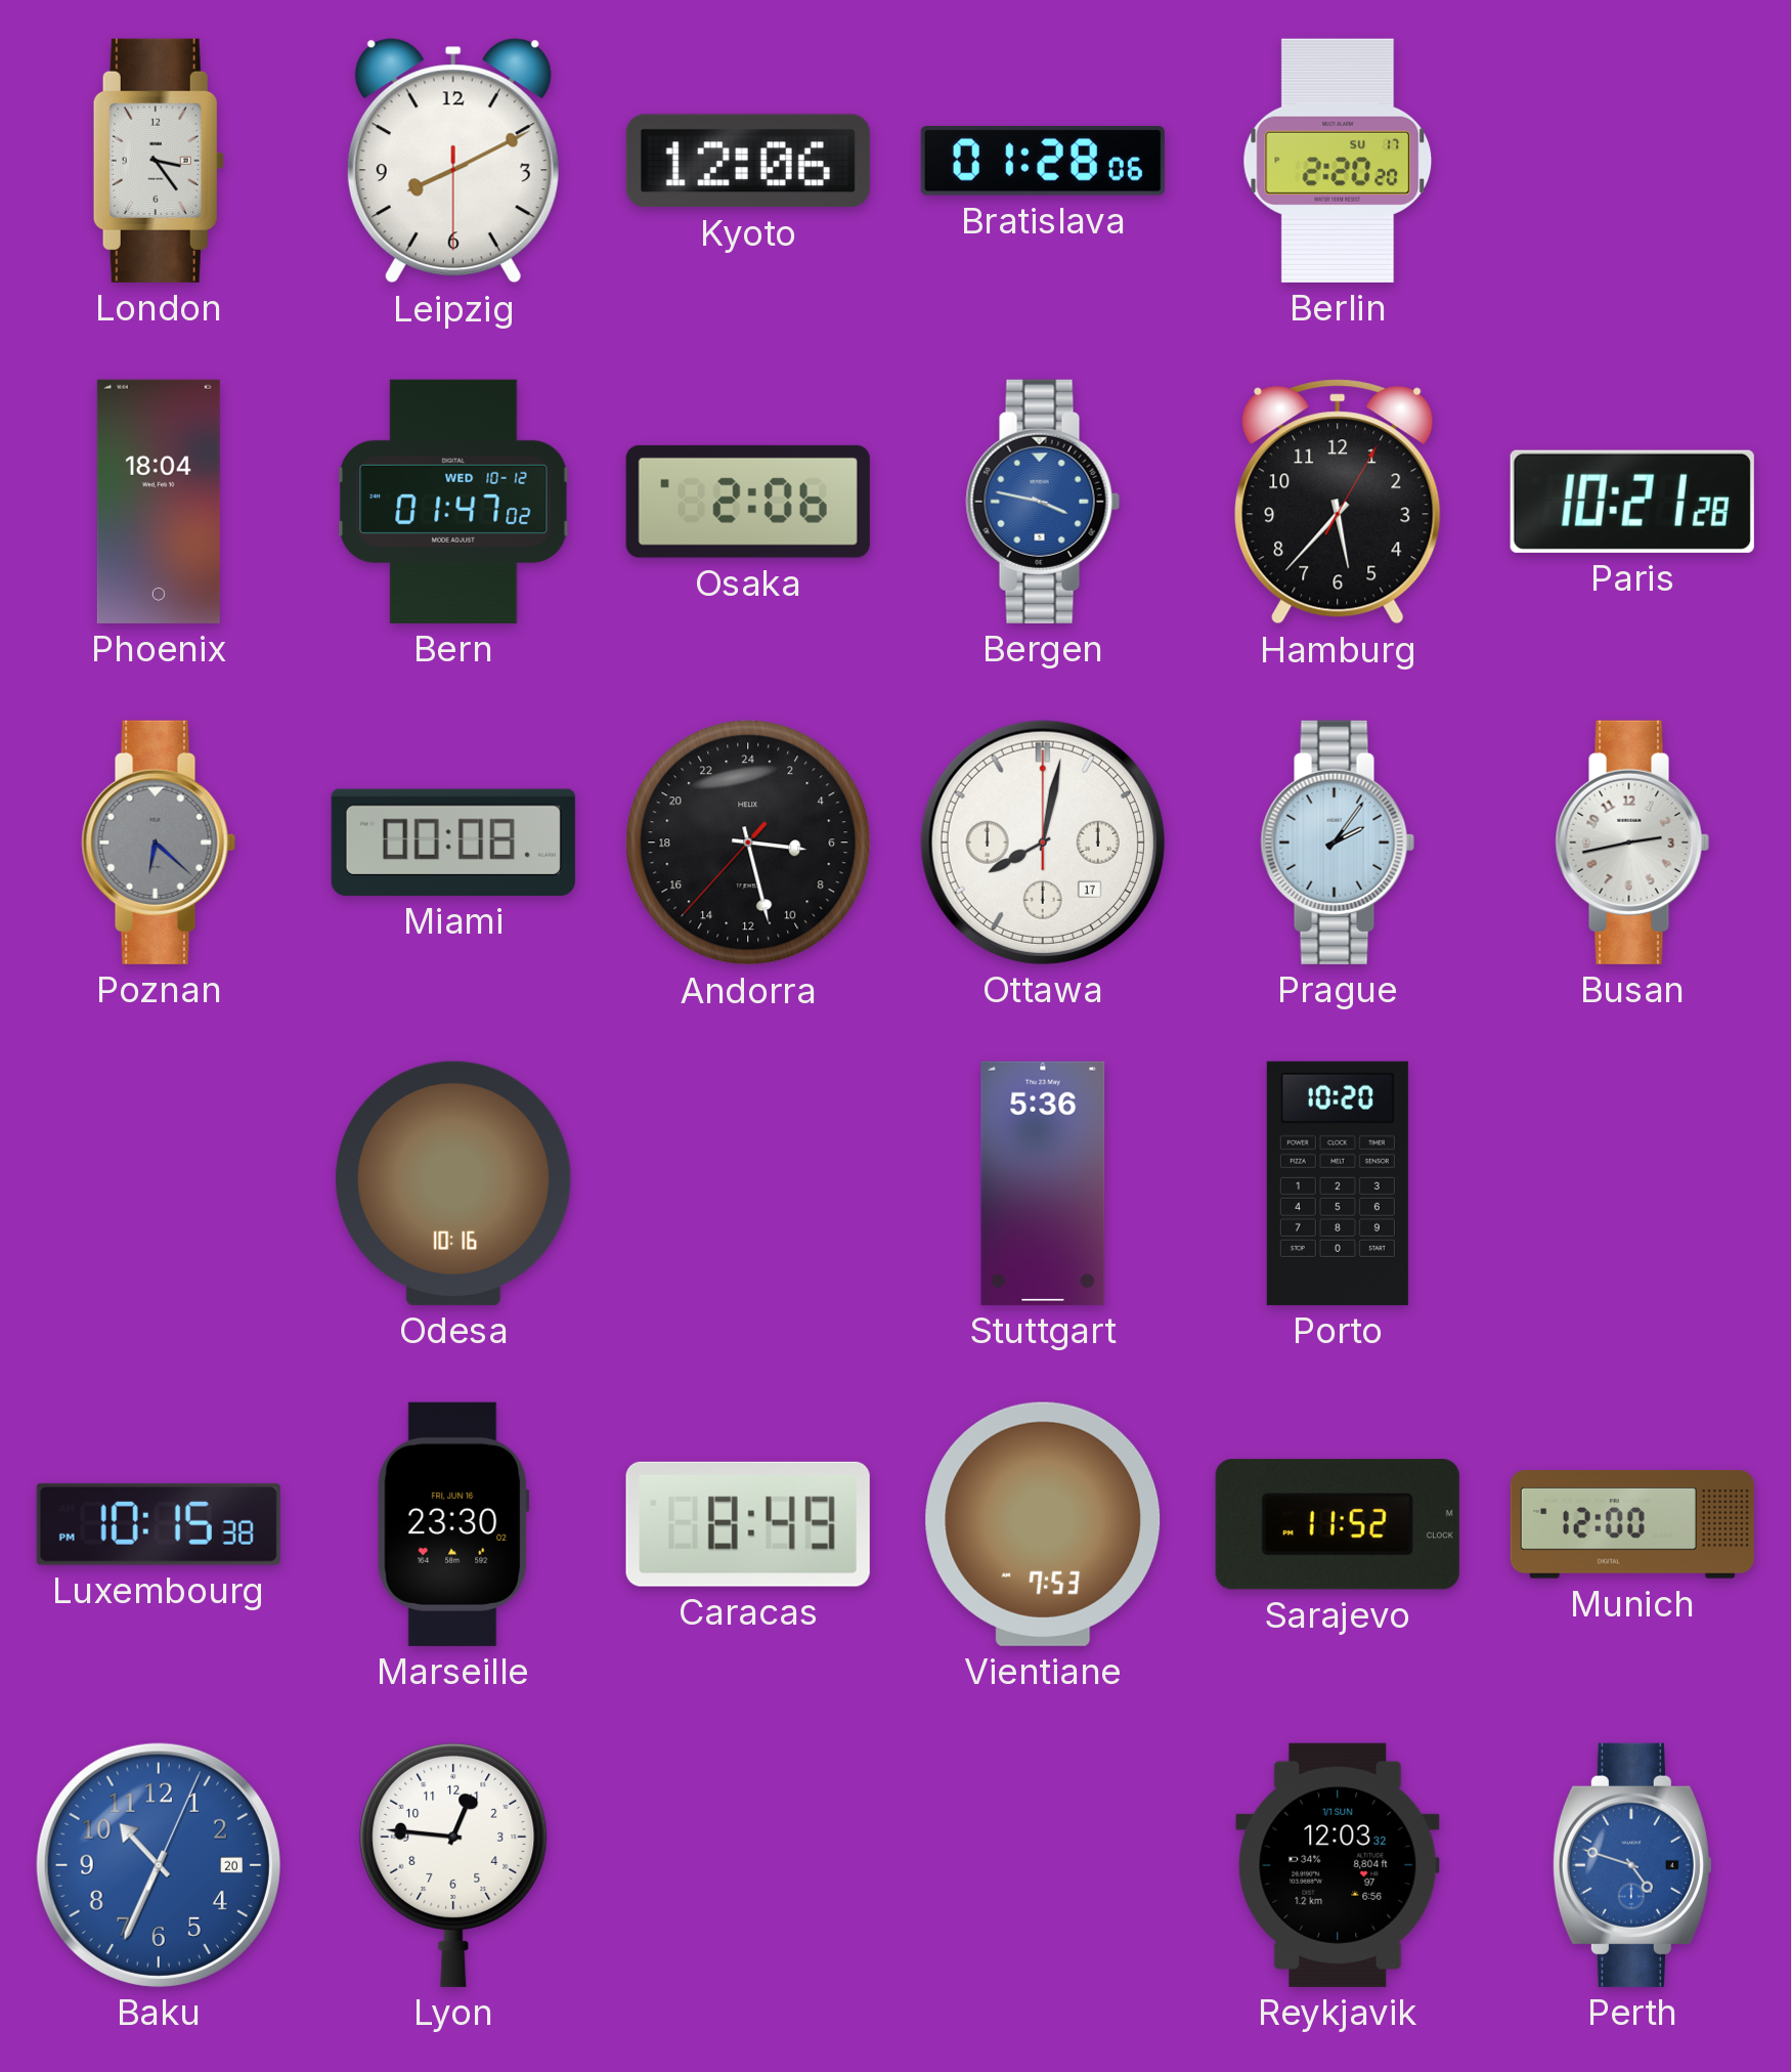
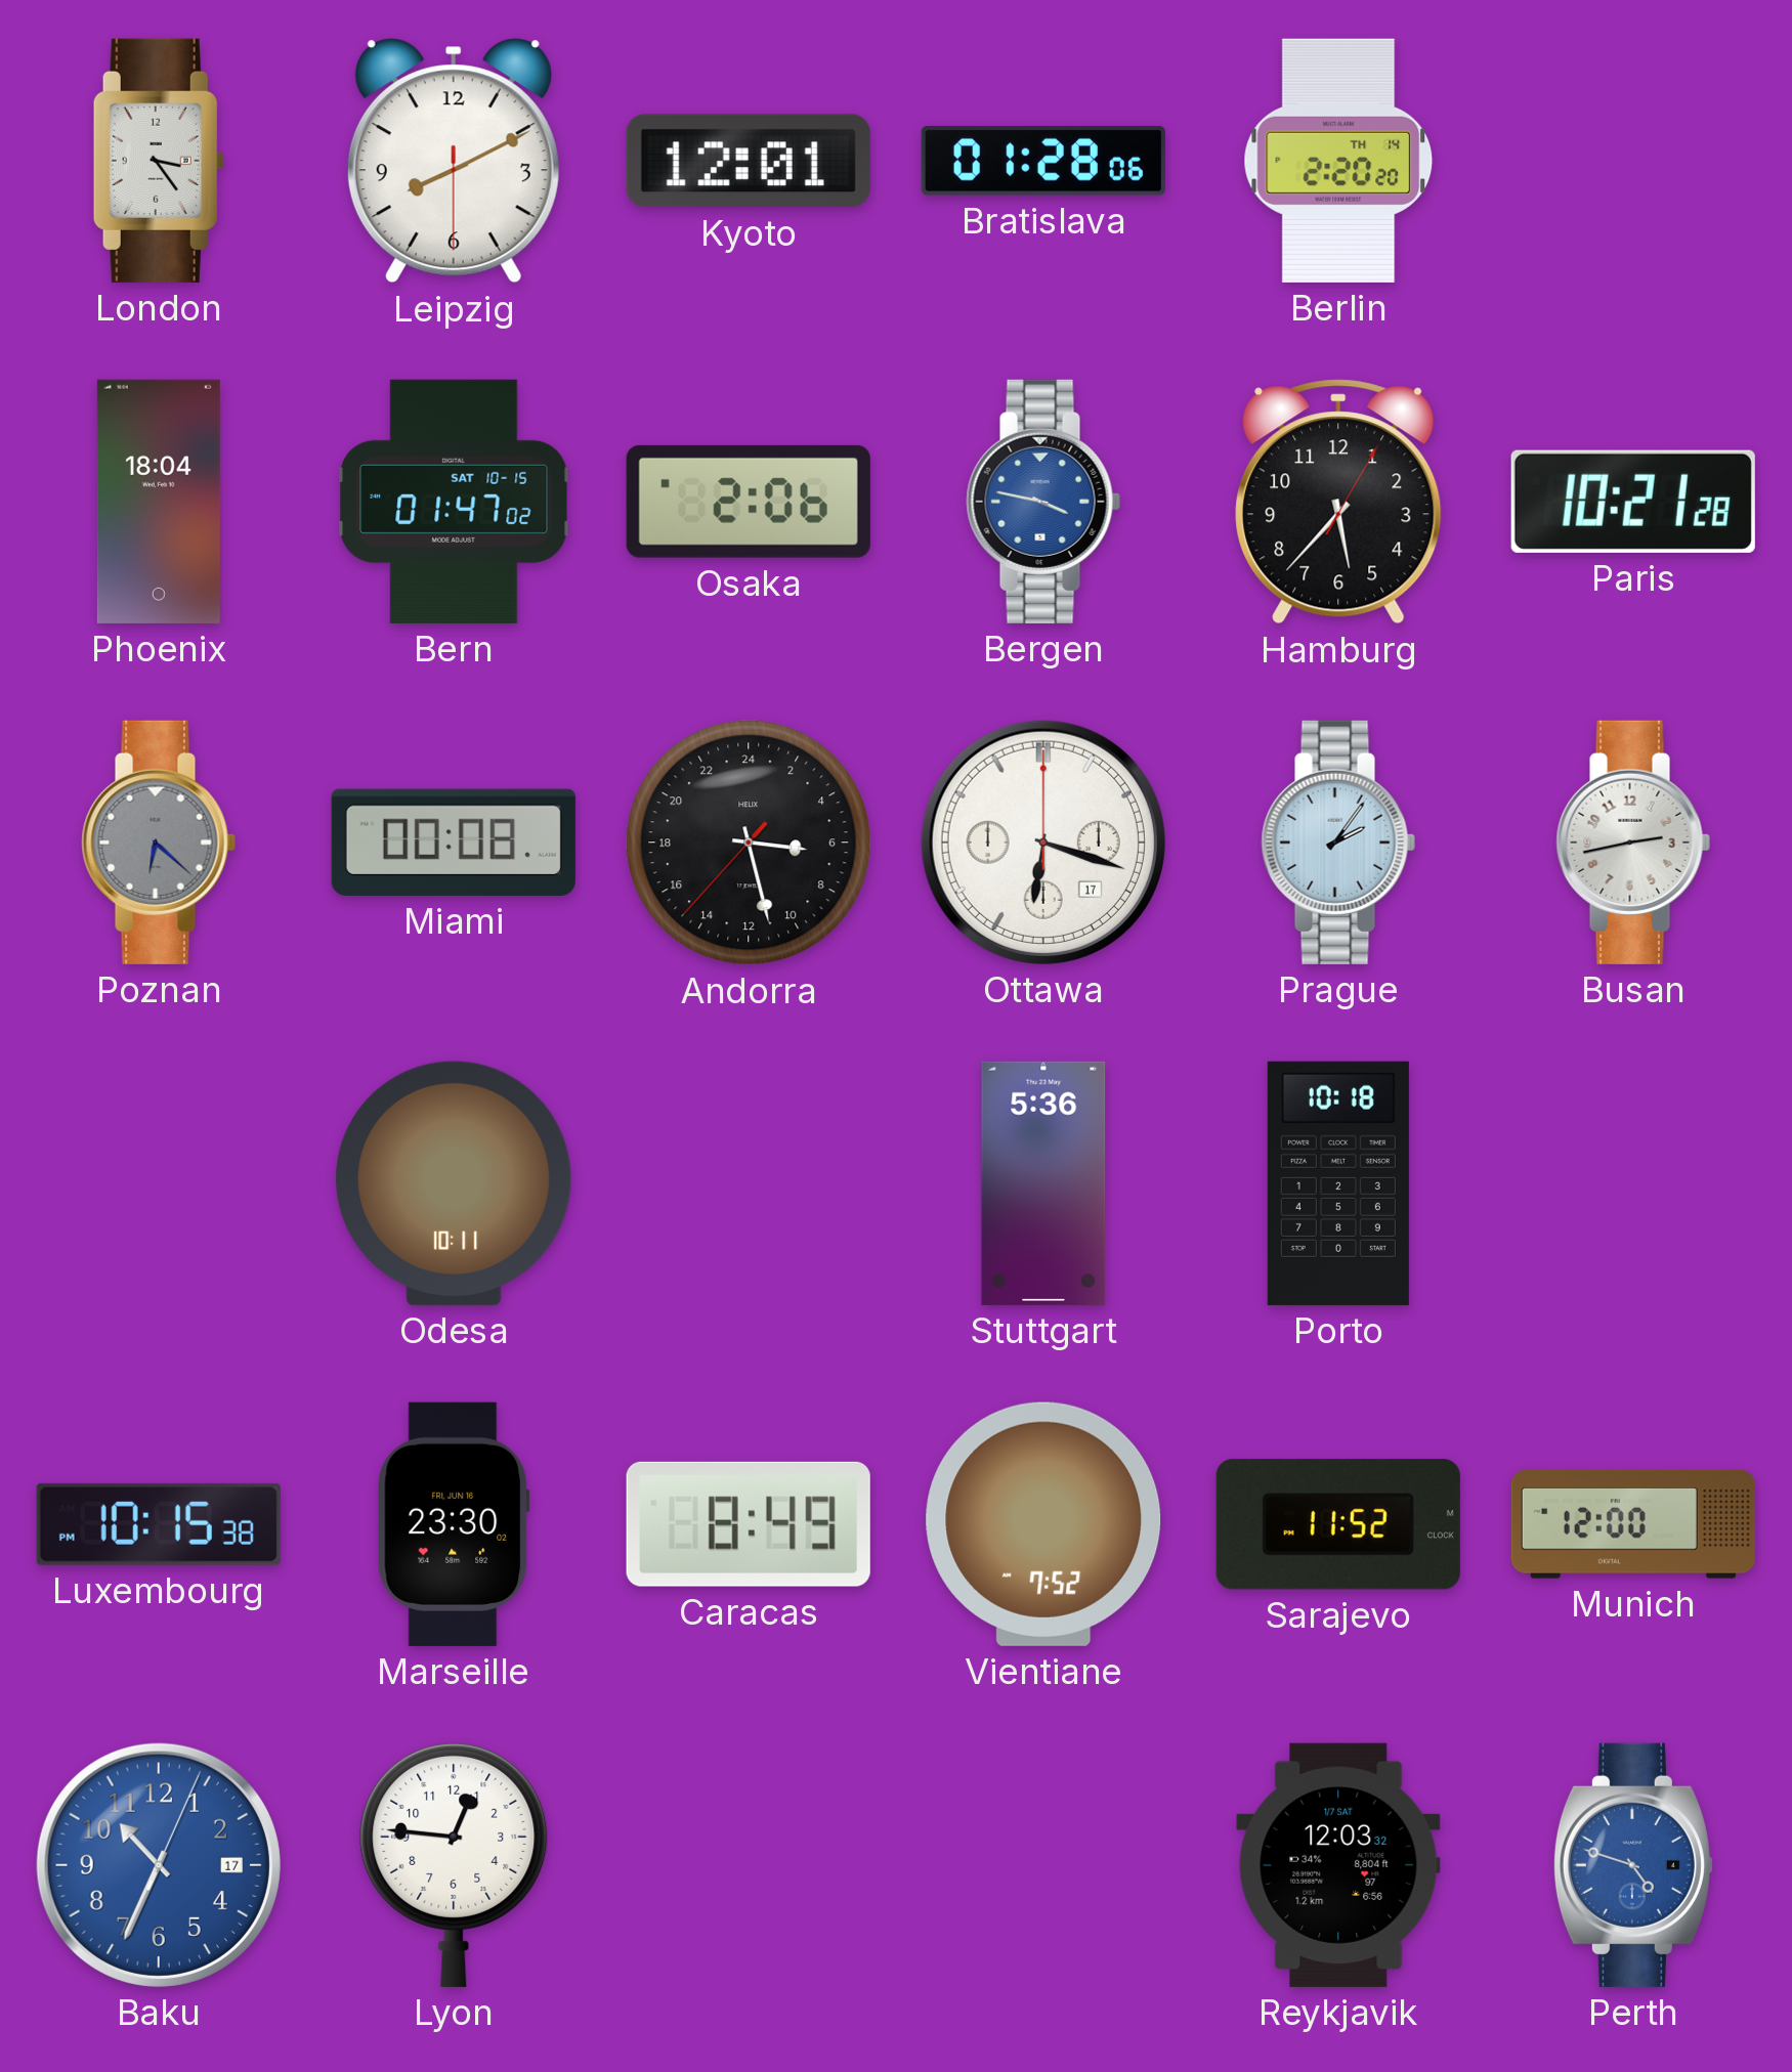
Kyoto: 12:06 -> 12:01
Berlin date: SU 17 -> TH 14
Bern date: WED 10-12 -> SAT 10-15
Ottawa: 8:02 -> 6:18
Odesa: 10:16 -> 10:11
Porto: 10:20 -> 10:18
Vientiane: 7:53 -> 7:52
Baku date: 20 -> 17
Reykjavik date: 1/1 SUN -> 1/7 SAT
